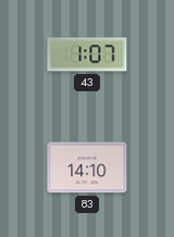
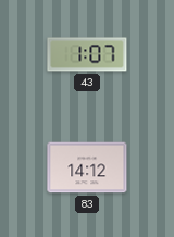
83: 14:10 -> 14:12
